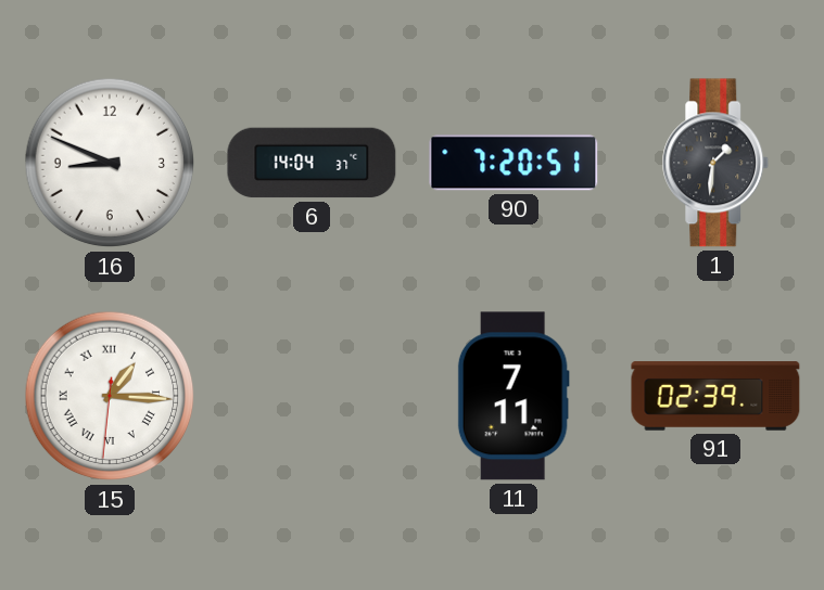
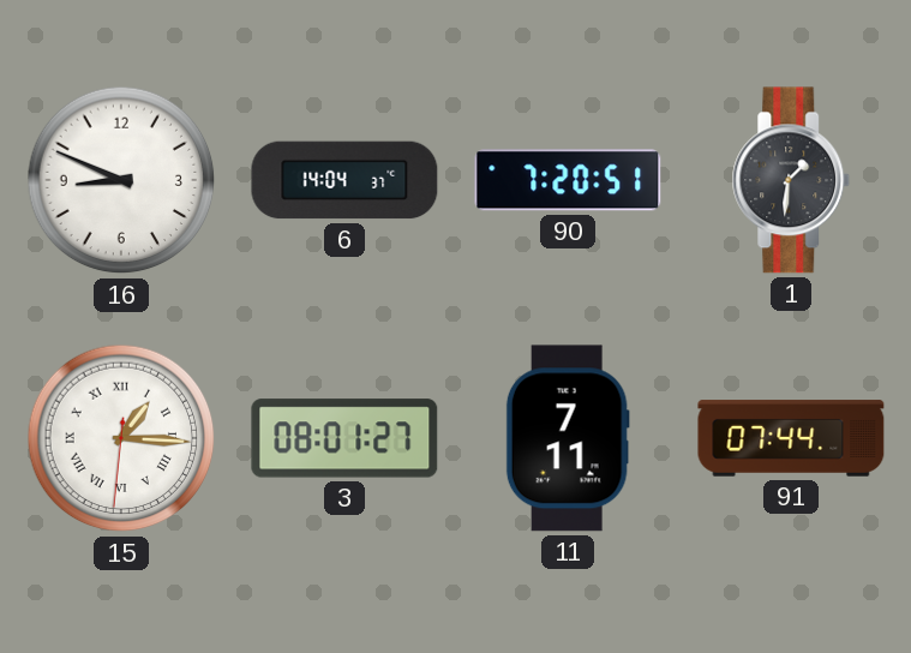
3: none -> 08:01
91: 02:39 -> 07:44
